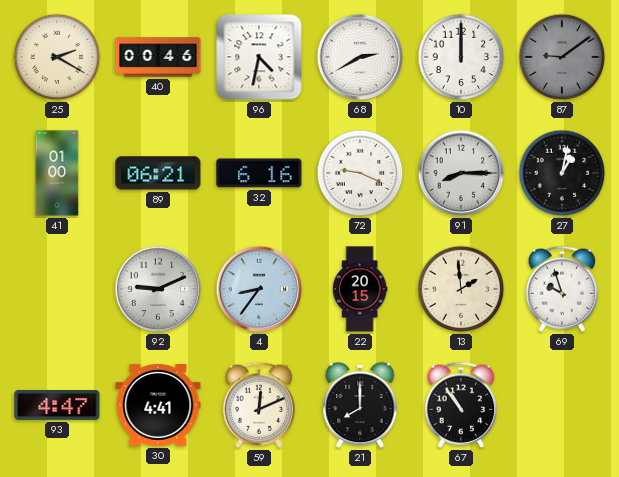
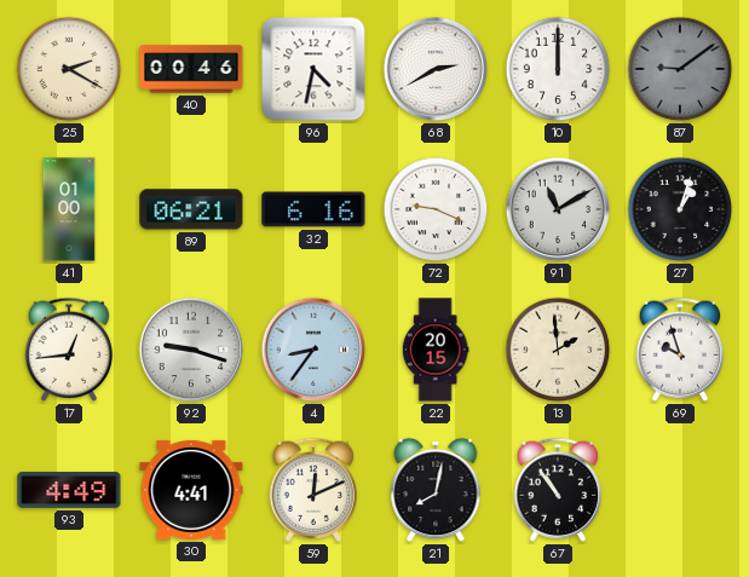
91: 8:15 -> 11:10
27: 1:02 -> 1:03
17: none -> 12:44
92: 9:11 -> 9:18
93: 4:47 -> 4:49
21: 8:00 -> 8:02
